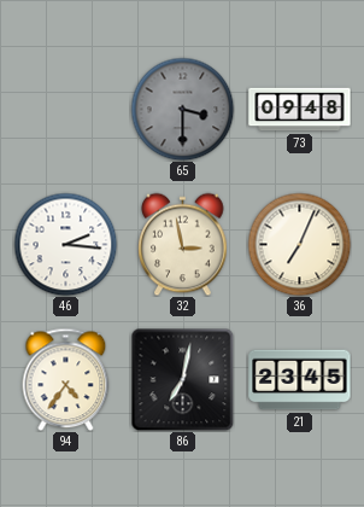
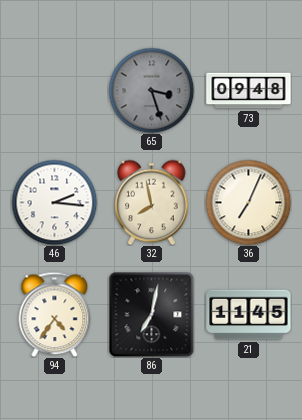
65: 3:30 -> 3:27
32: 2:58 -> 7:58
21: 23:45 -> 11:45
